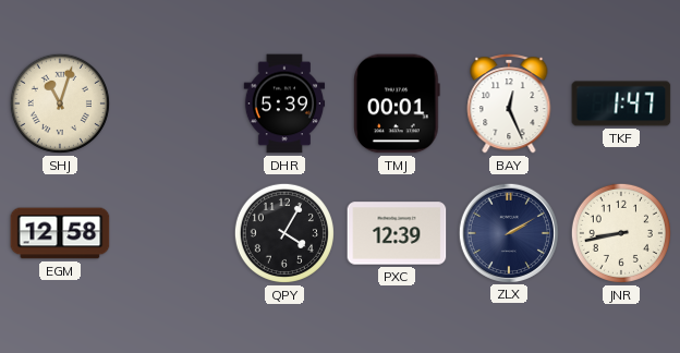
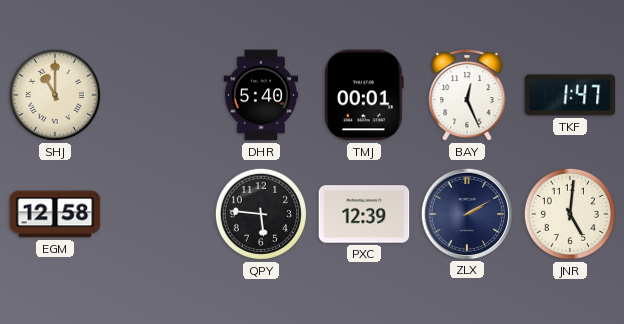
SHJ: 11:03 -> 11:00
DHR: 5:39 -> 5:40
QPY: 4:05 -> 5:46
JNR: 8:43 -> 5:01
